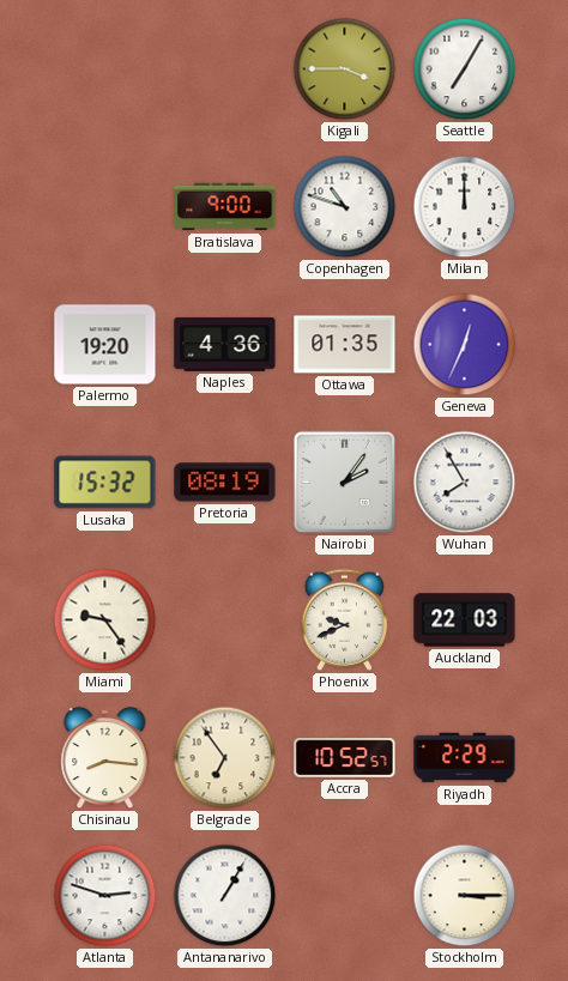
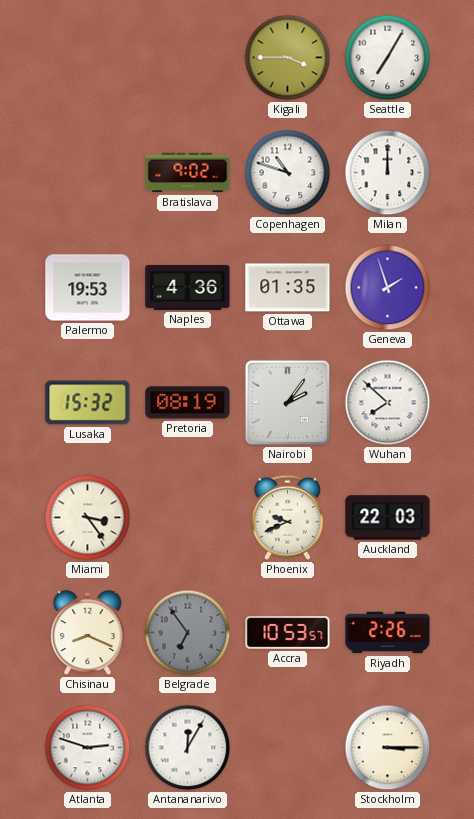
Bratislava: 9:00 -> 9:02
Palermo: 19:20 -> 19:53
Geneva: 12:34 -> 1:57
Wuhan: 7:55 -> 7:52
Miami: 9:24 -> 3:24
Chisinau: 8:16 -> 8:19
Belgrade dial: cream -> grey
Accra: 10:52 -> 10:53
Riyadh: 2:29 -> 2:26
Antananarivo: 1:05 -> 12:05
